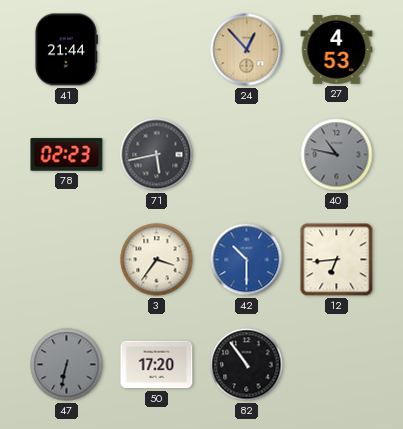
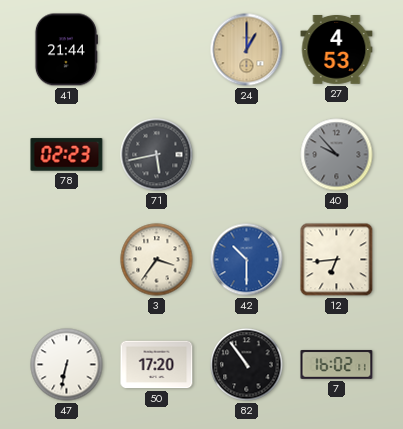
24: 12:53 -> 1:00
40: 10:47 -> 9:53
47 dial: grey -> white
7: none -> 16:02
